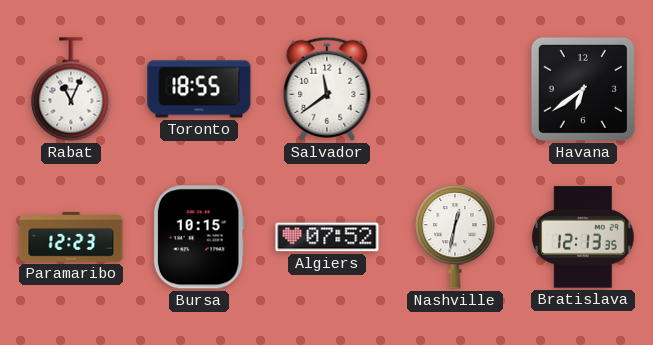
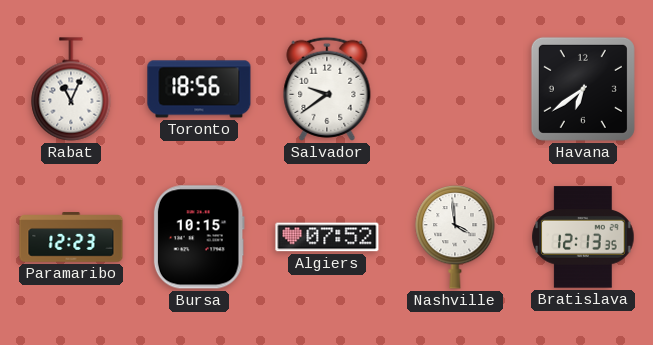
Toronto: 18:55 -> 18:56
Salvador: 11:39 -> 9:39
Nashville: 12:32 -> 3:59
